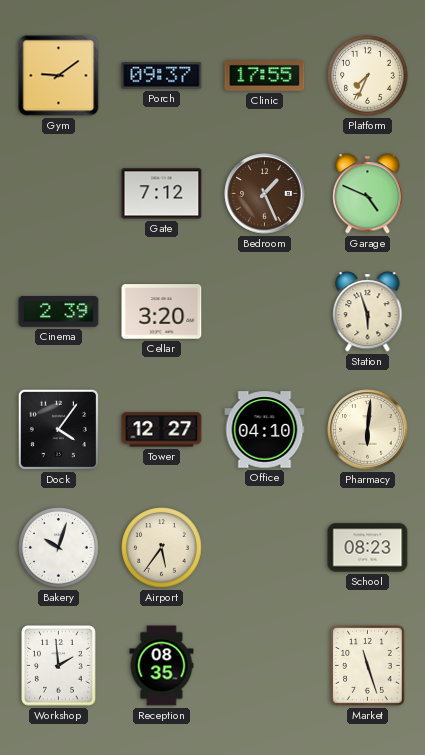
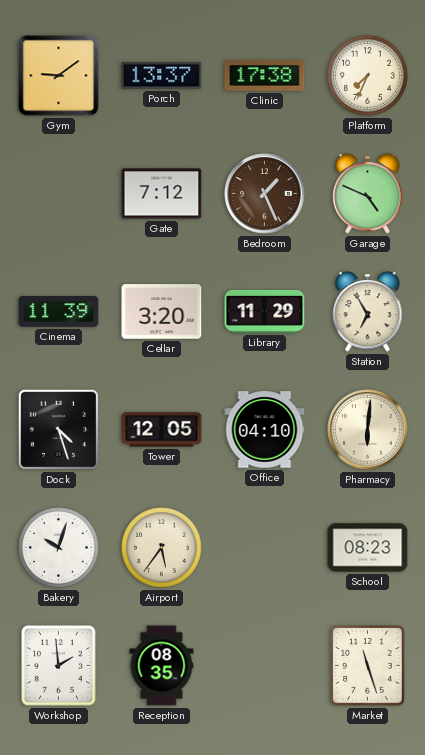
Porch: 09:37 -> 13:37
Clinic: 17:55 -> 17:38
Cinema: 2:39 -> 11:39
Library: none -> 11:29
Station: 5:57 -> 6:55
Dock: 4:06 -> 4:27
Tower: 12:27 -> 12:05
